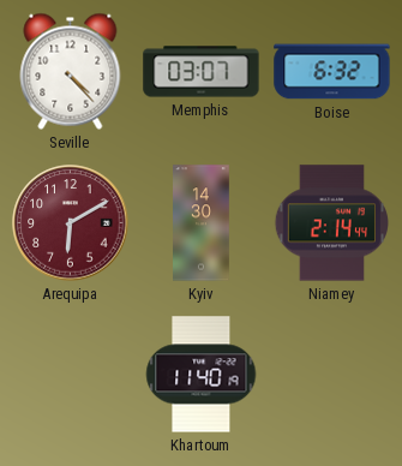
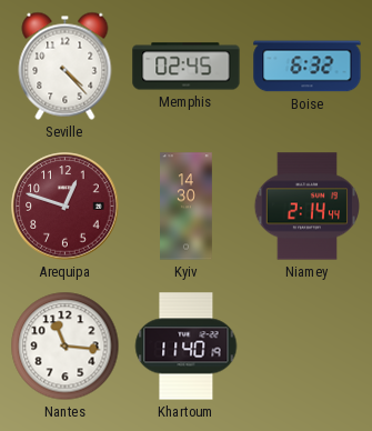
Memphis: 03:07 -> 02:45
Arequipa: 6:10 -> 12:48
Nantes: none -> 11:16
